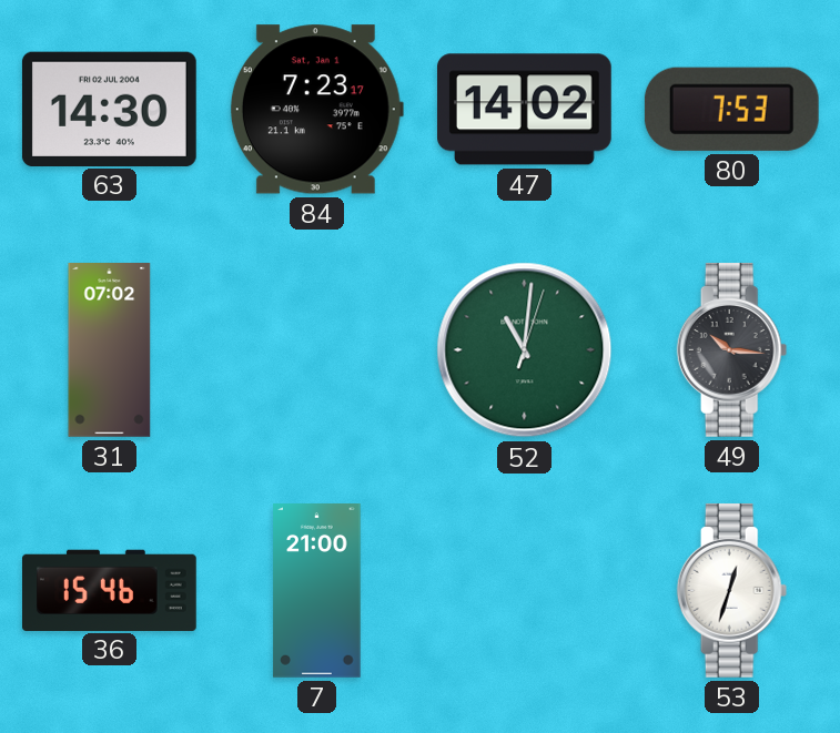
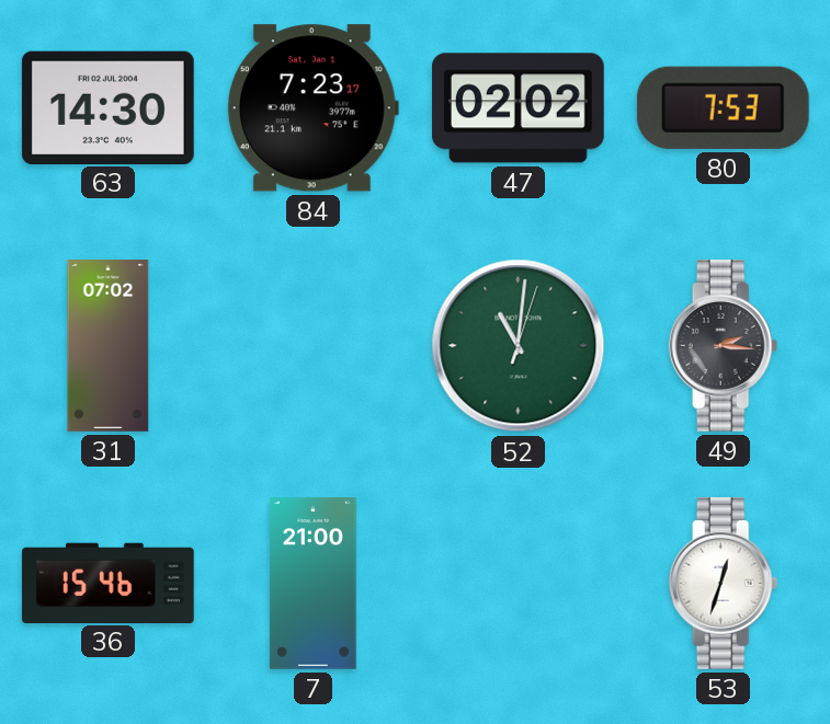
47: 14:02 -> 02:02
49: 10:16 -> 2:16
